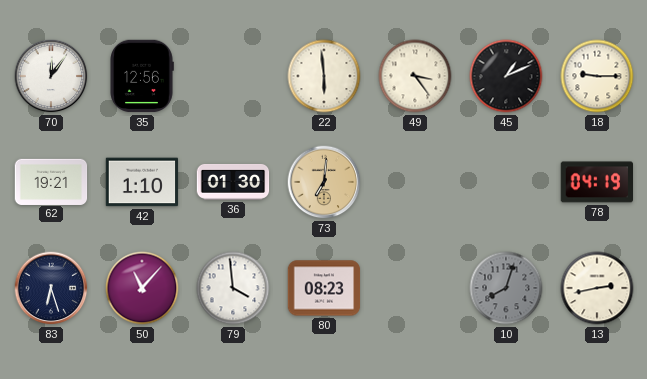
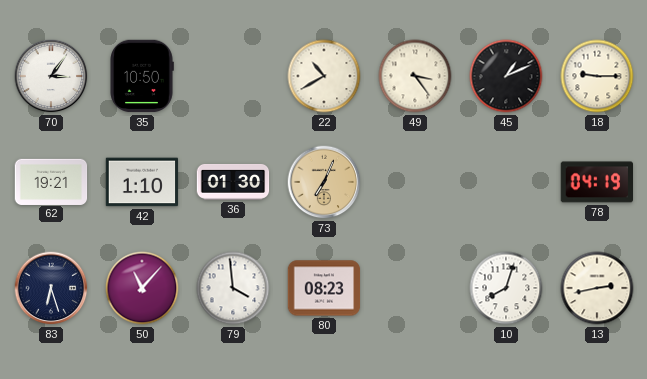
70: 12:06 -> 3:06
35: 12:56 -> 10:50
22: 5:59 -> 10:40
73: 7:01 -> 7:04
10 dial: grey -> white
